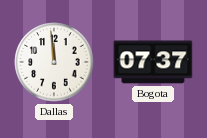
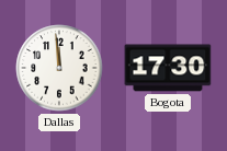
Bogota: 07:37 -> 17:30
